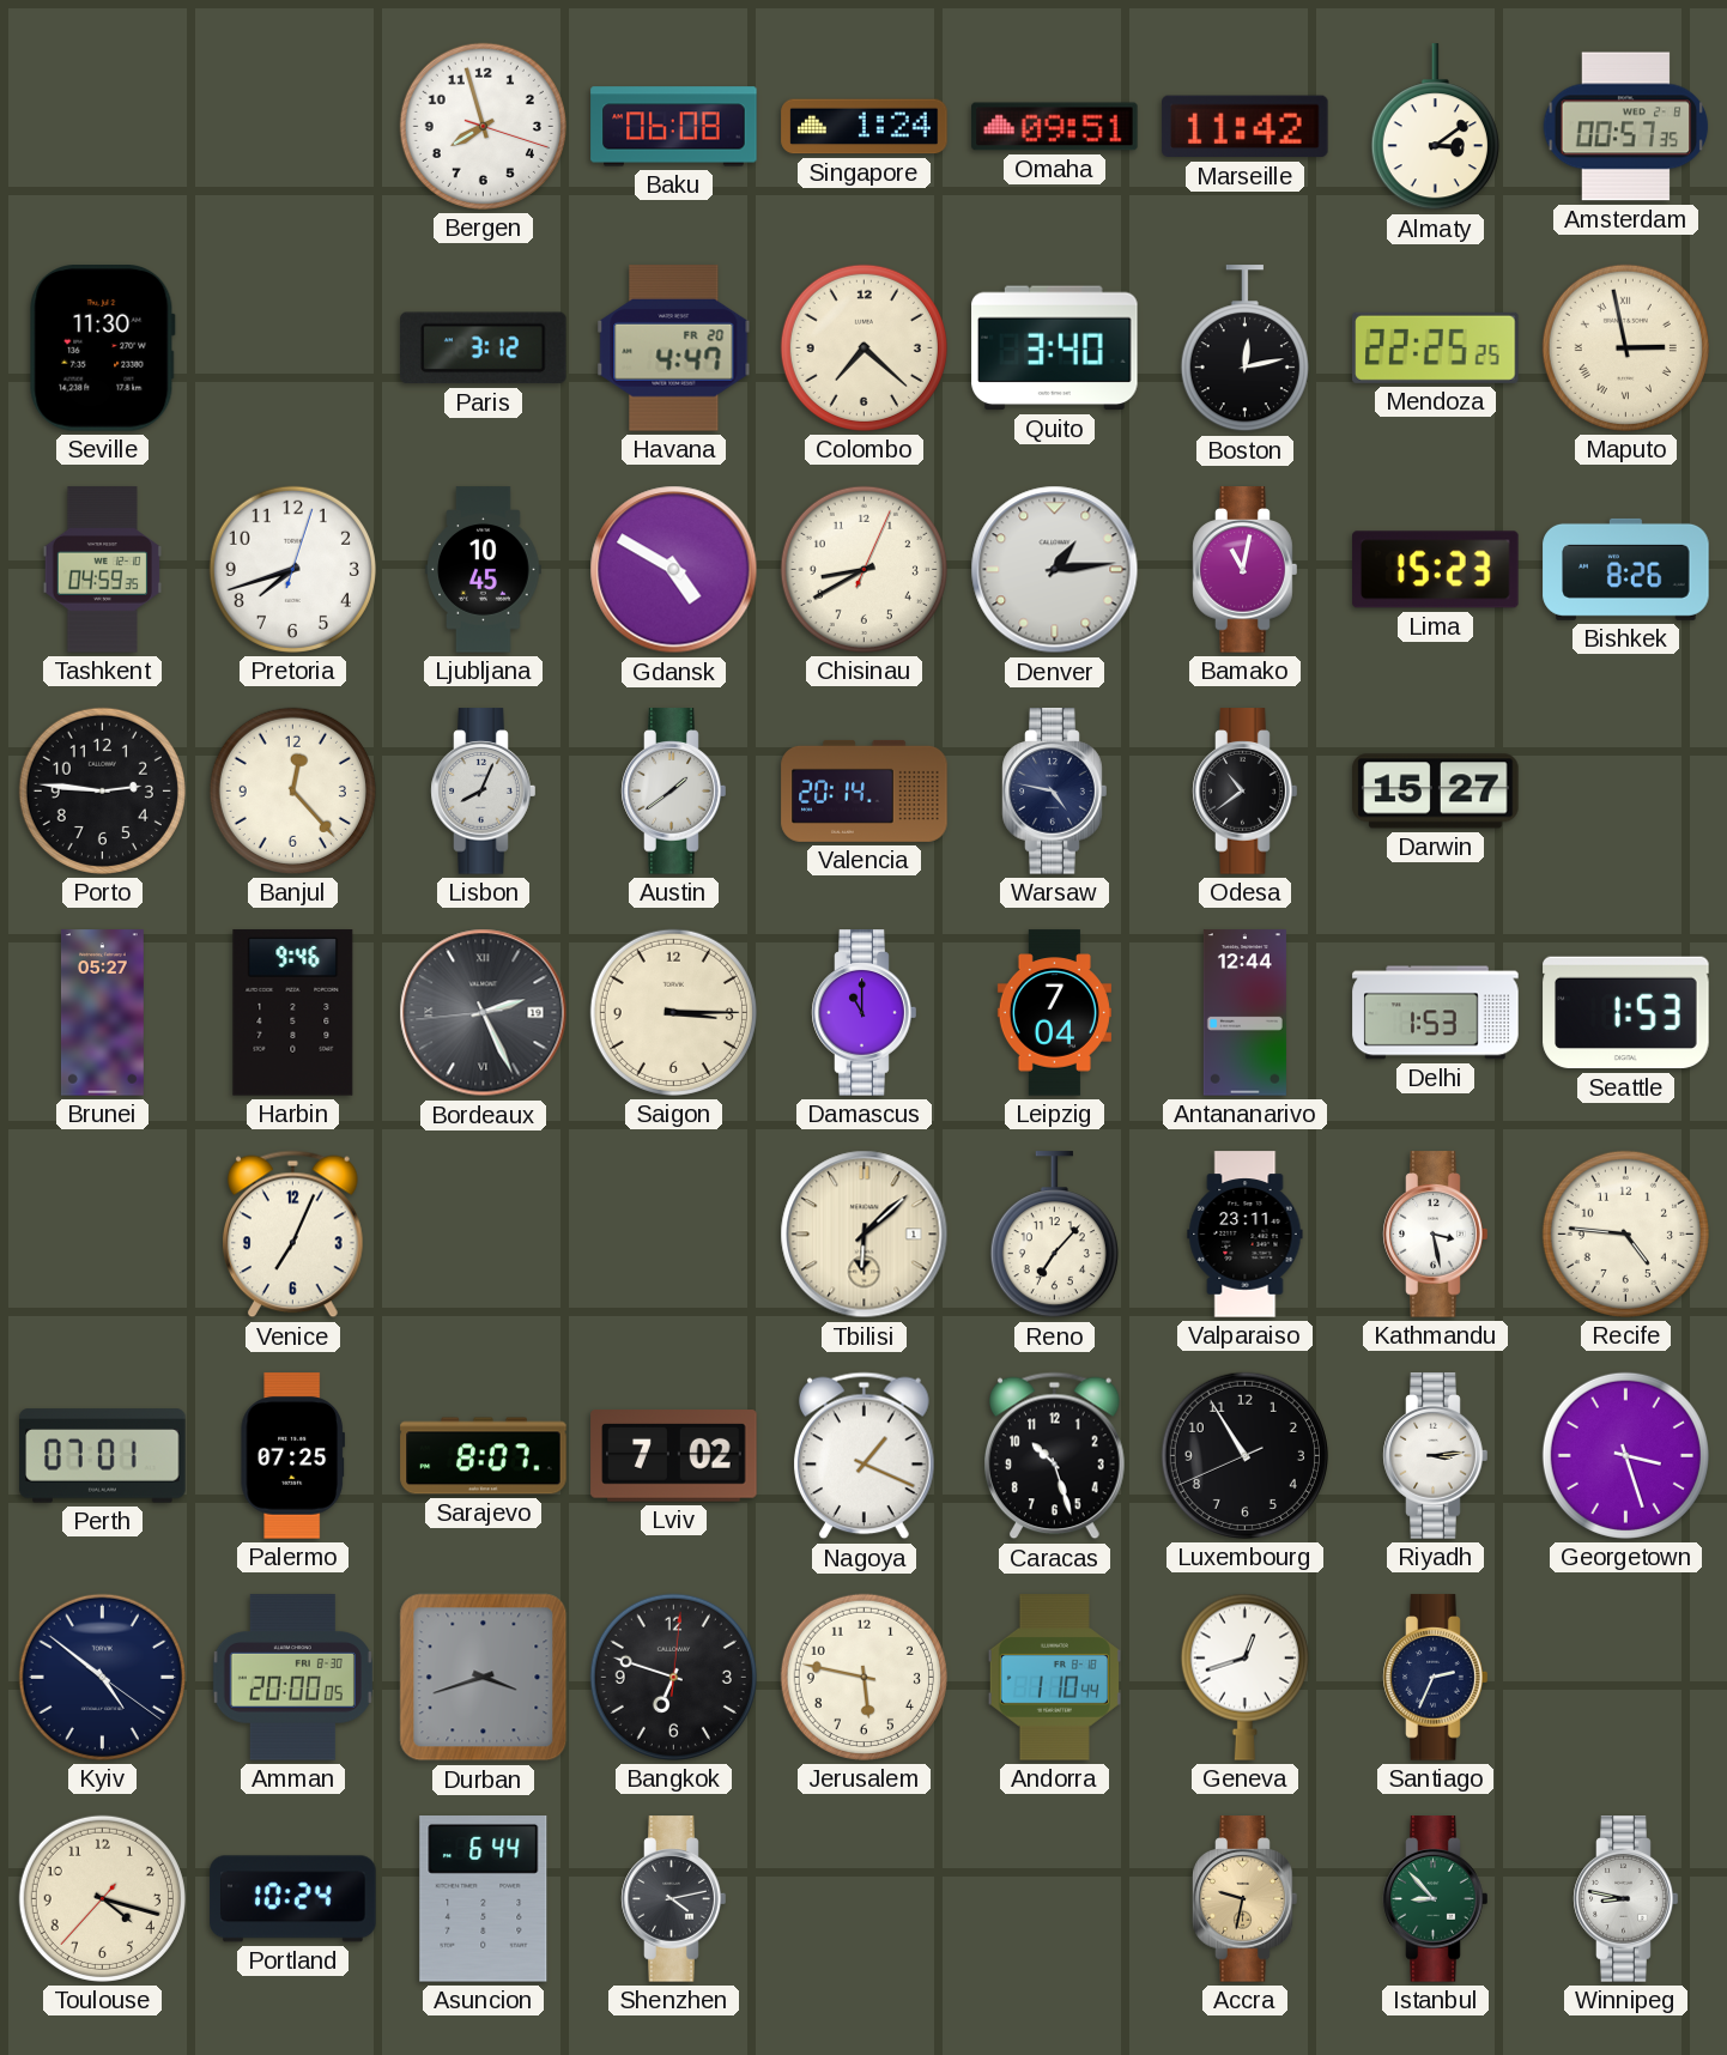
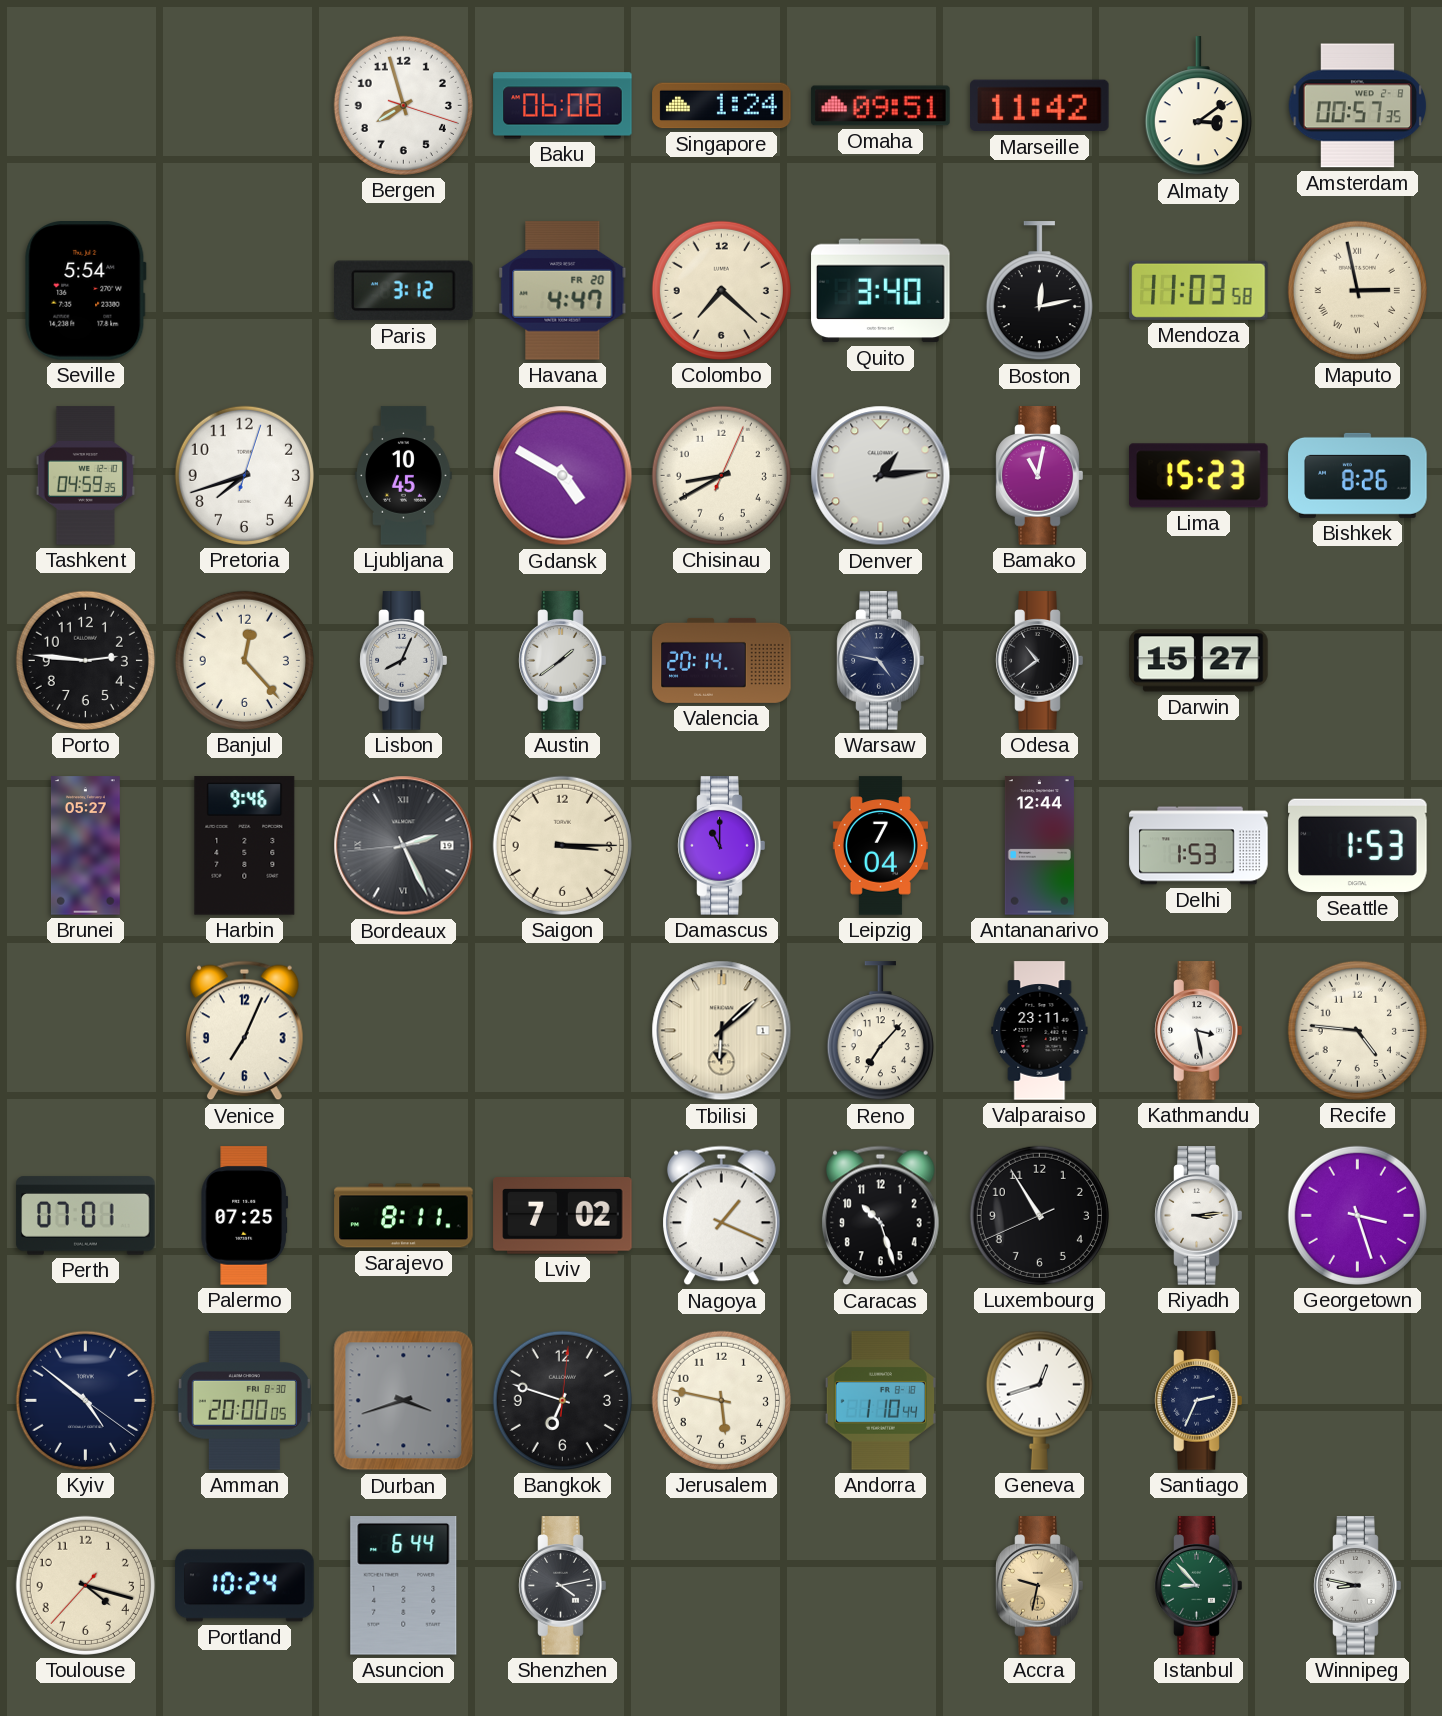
Seville: 11:30 -> 5:54
Mendoza: 22:25 -> 11:03
Sarajevo: 8:07 -> 8:11
